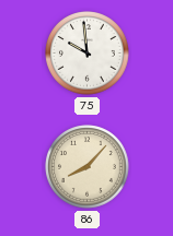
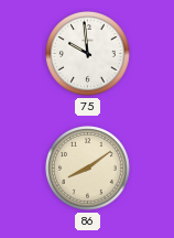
86: 8:07 -> 8:09
